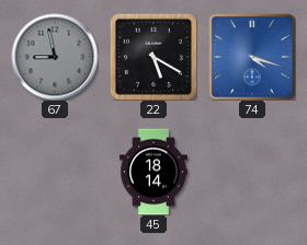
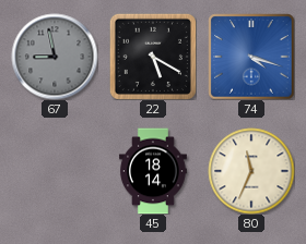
80: none -> 11:34
